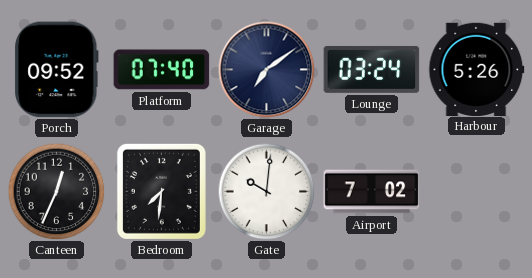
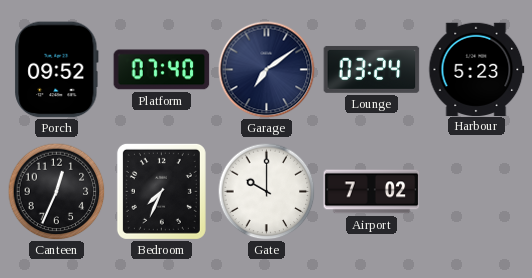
Harbour: 5:26 -> 5:23
Bedroom: 7:31 -> 7:34
Gate: 10:01 -> 10:00
